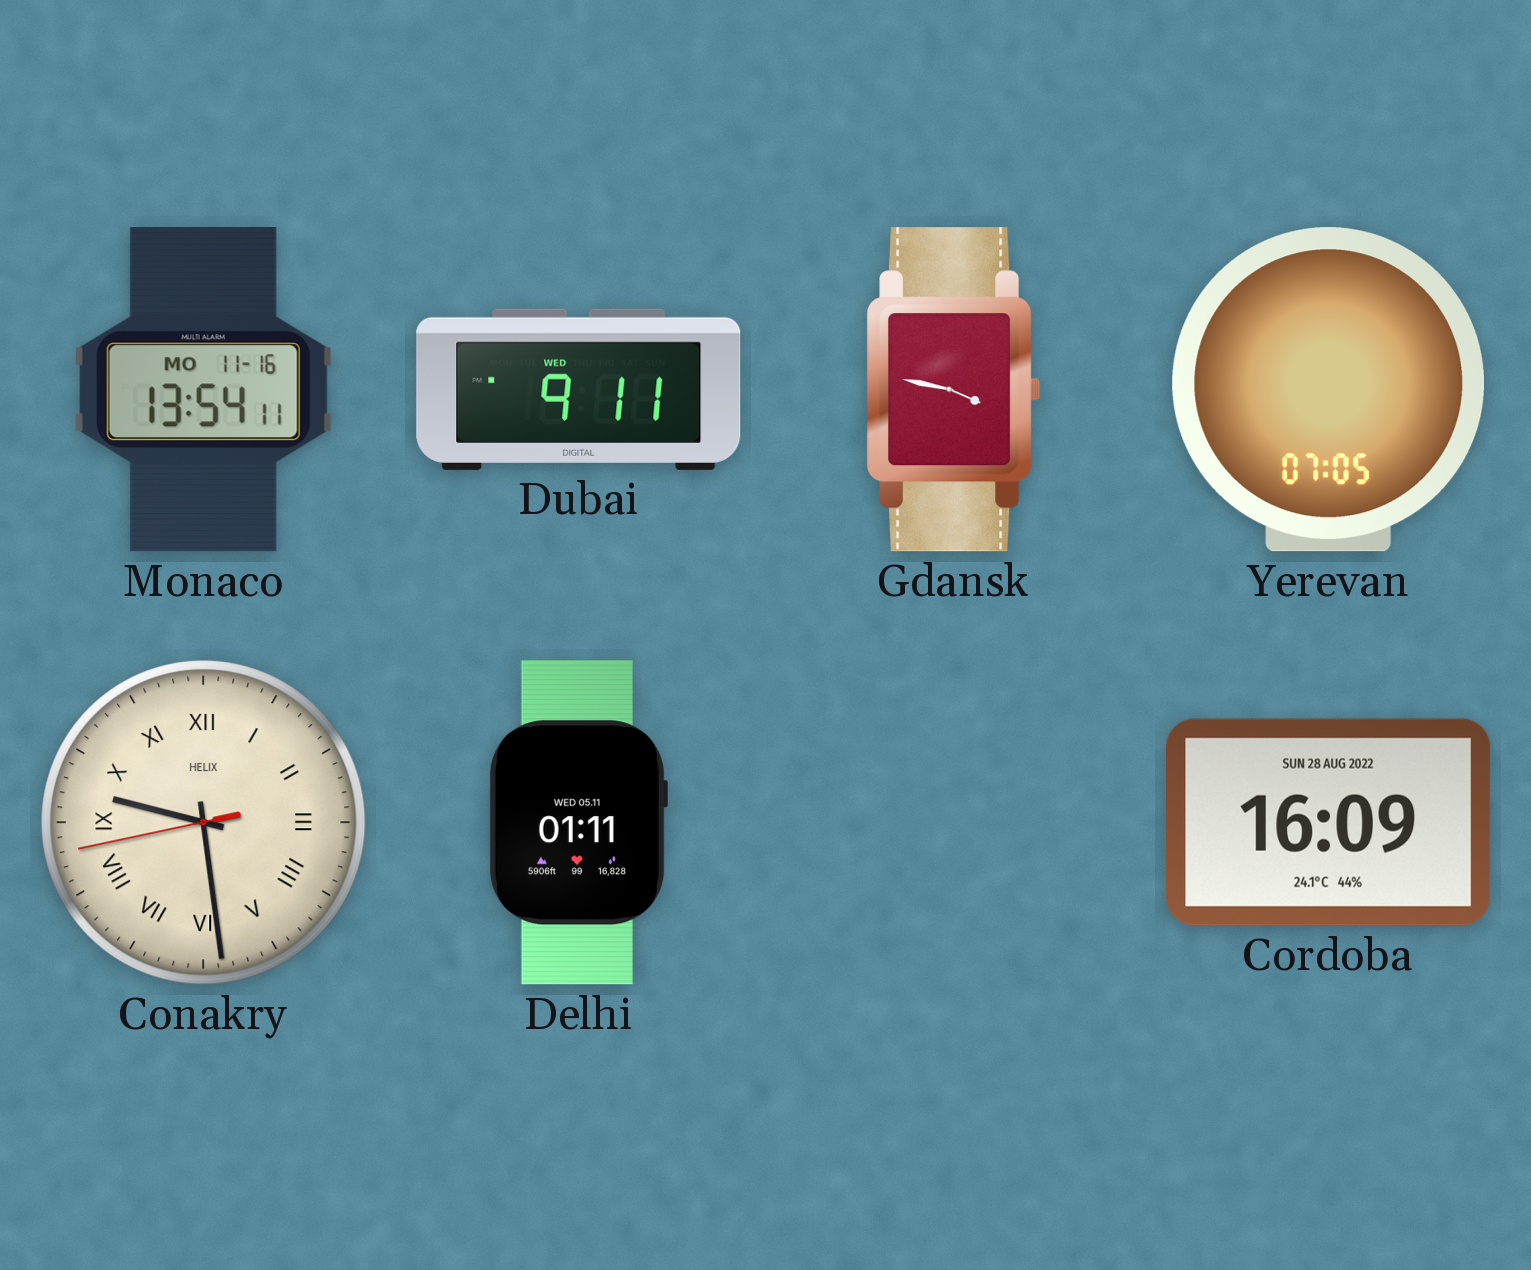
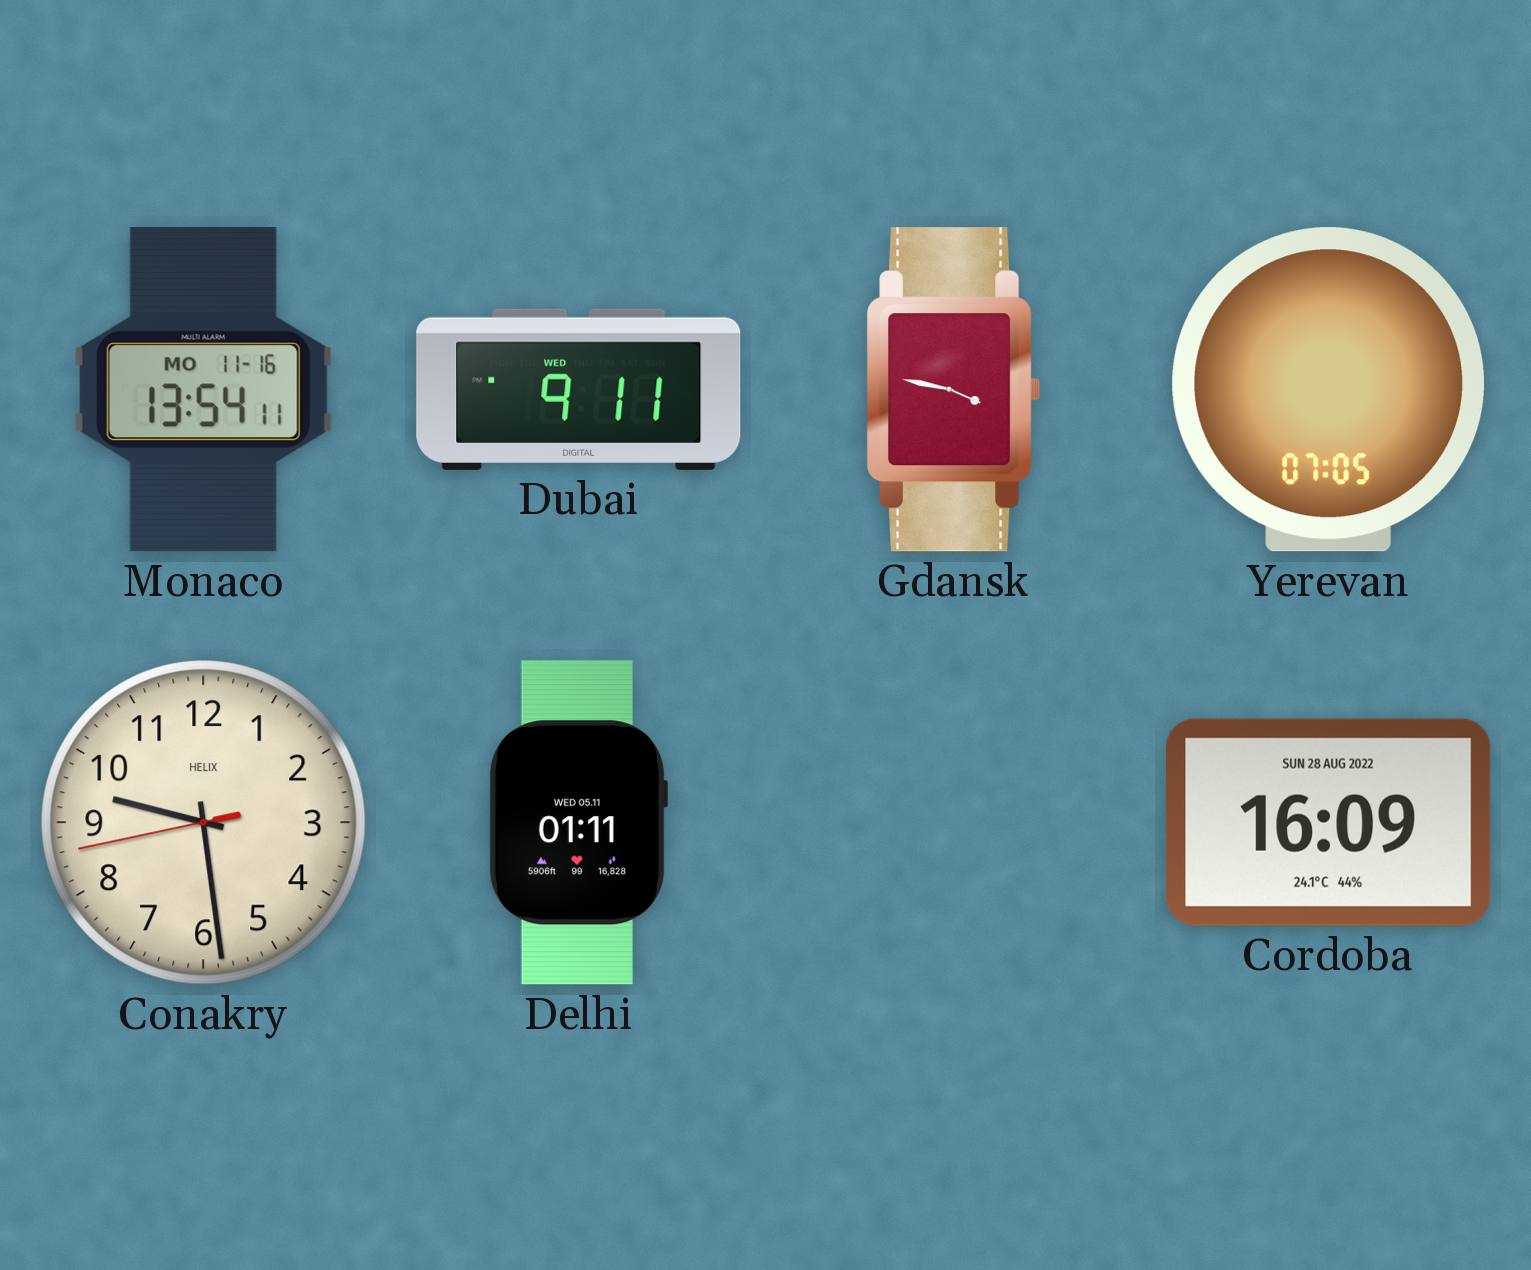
Conakry numerals: Roman -> Arabic
